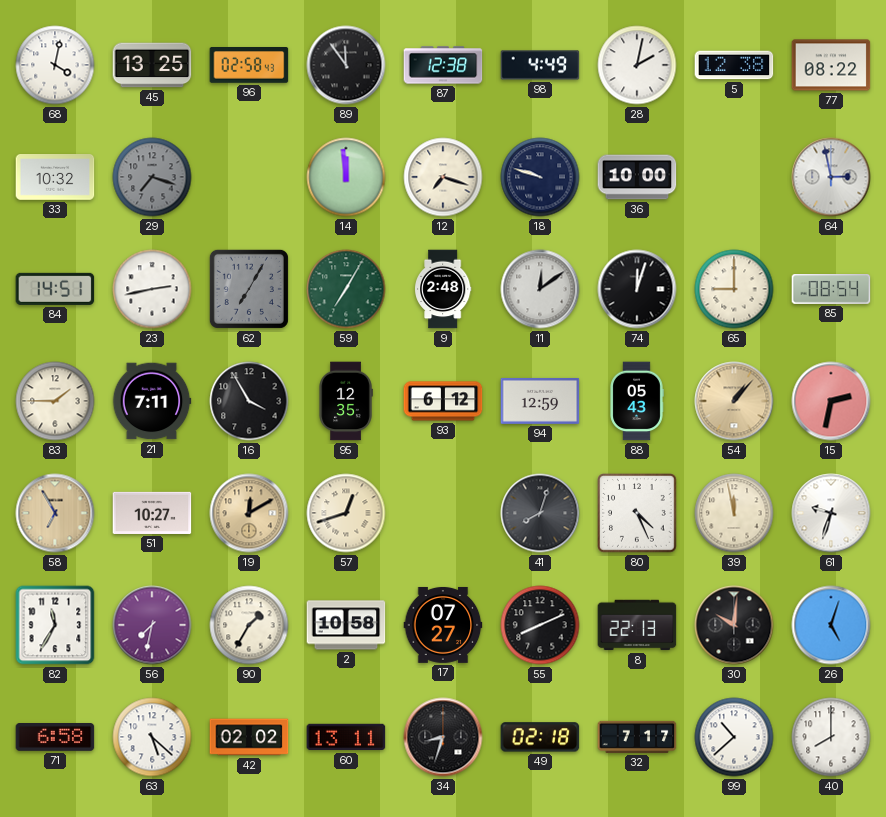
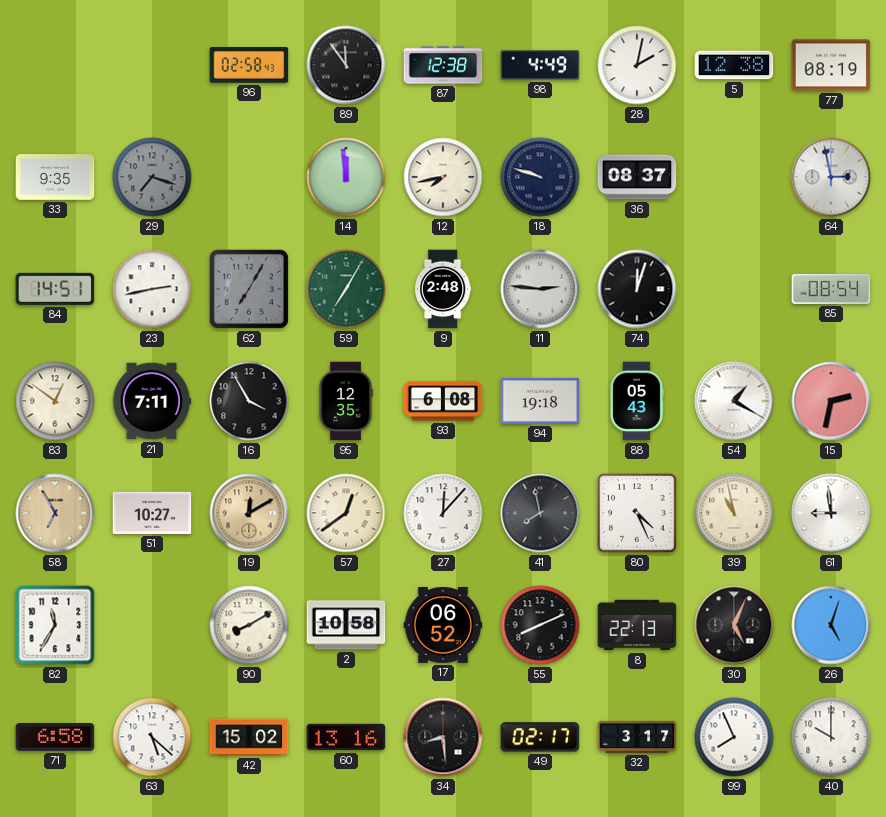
68: 4:02 -> none
45: 13:25 -> none
77: 08:22 -> 08:19
33: 10:32 -> 9:35
12: 7:18 -> 7:43
36: 10:00 -> 08:37
11: 12:09 -> 2:46
65: 9:00 -> none
83: 1:45 -> 12:51
93: 6:12 -> 6:08
94: 12:59 -> 19:18
54: 1:07 -> 1:20
54 dial: champagne -> white
57: 12:42 -> 12:39
27: none -> 12:07
41: 8:03 -> 7:58
39: 11:58 -> 10:58
61: 9:33 -> 8:59
56: 7:32 -> none
90: 1:35 -> 8:10
17: 07:27 -> 06:52
30: 10:01 -> 5:04
42: 02:02 -> 15:02
60: 13:11 -> 13:16
34: 8:33 -> 8:29
49: 02:18 -> 02:17
32: 7:17 -> 3:17
99: 10:38 -> 7:56
40: 8:00 -> 10:00
